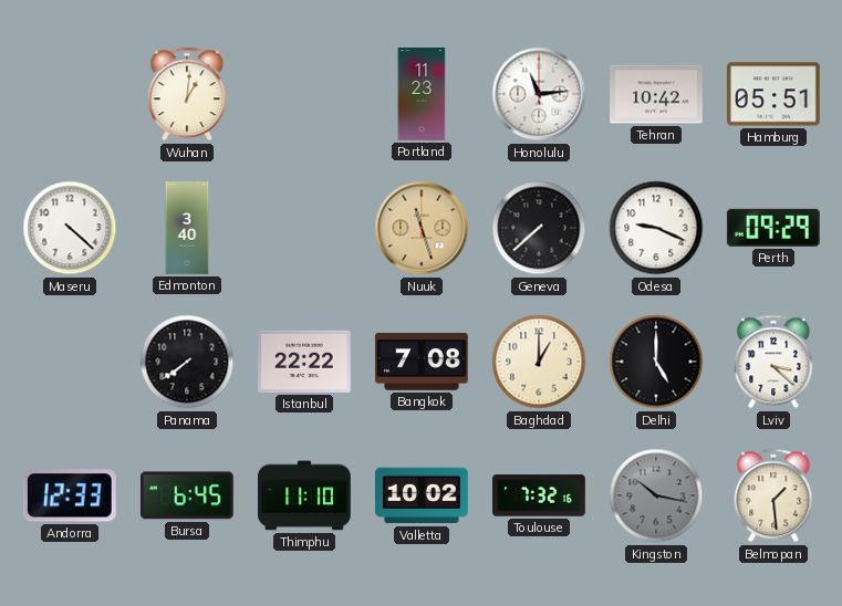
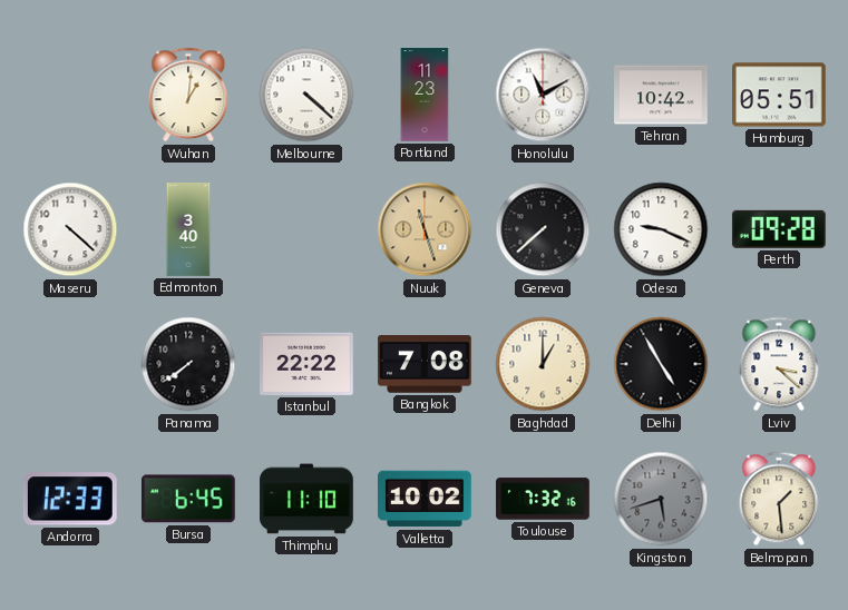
Melbourne: none -> 4:22
Honolulu: 11:14 -> 11:10
Perth: 09:29 -> 09:28
Delhi: 5:00 -> 4:55
Kingston: 10:17 -> 5:42
